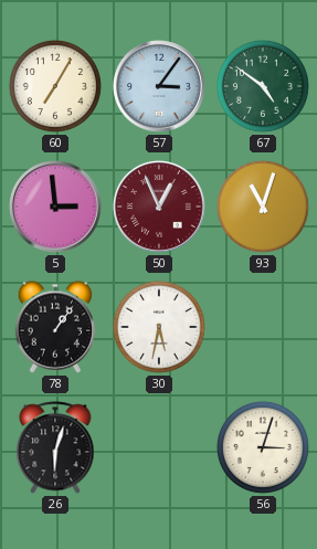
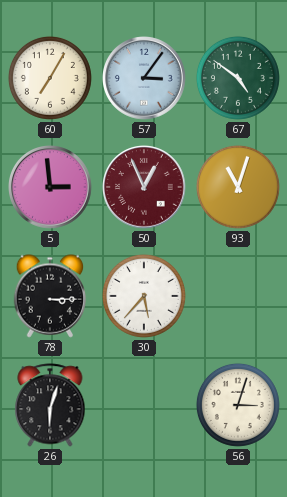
78: 1:06 -> 3:15
30: 5:32 -> 5:37
